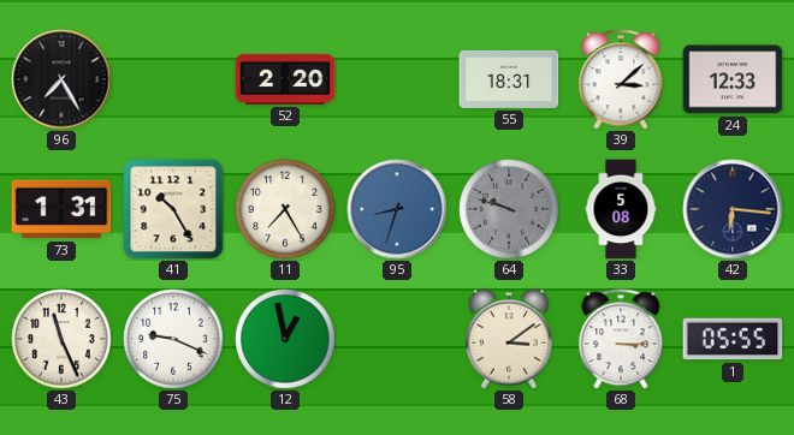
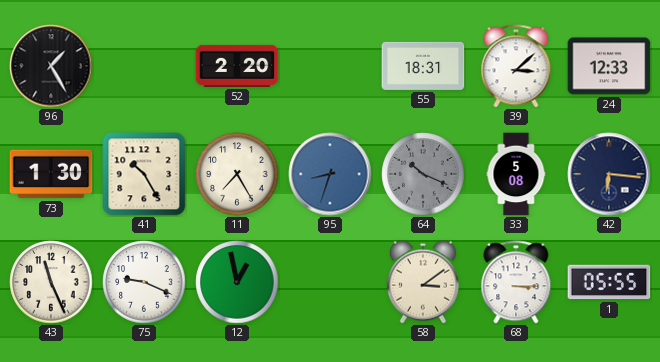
96: 7:25 -> 1:25
73: 1:31 -> 1:30
64: 9:48 -> 10:19
